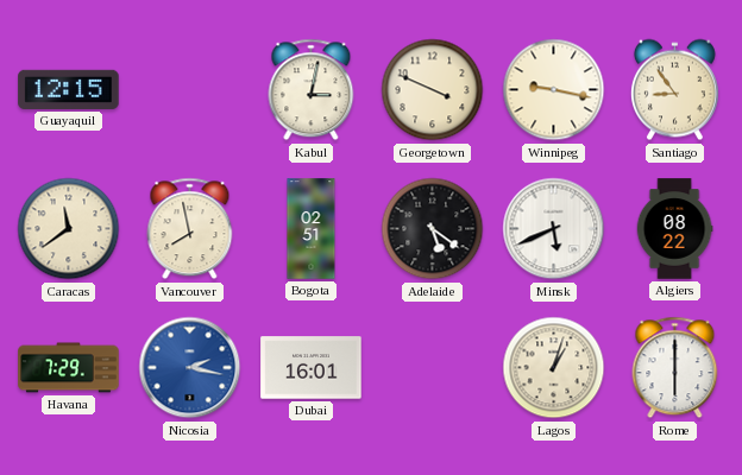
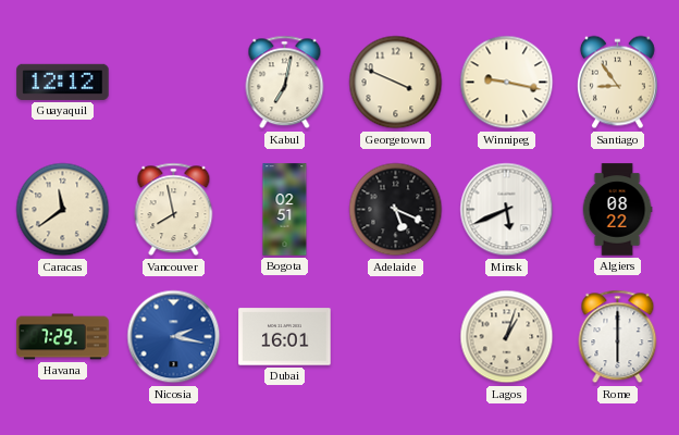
Guayaquil: 12:15 -> 12:12
Kabul: 3:02 -> 7:02
Adelaide: 5:21 -> 5:19
